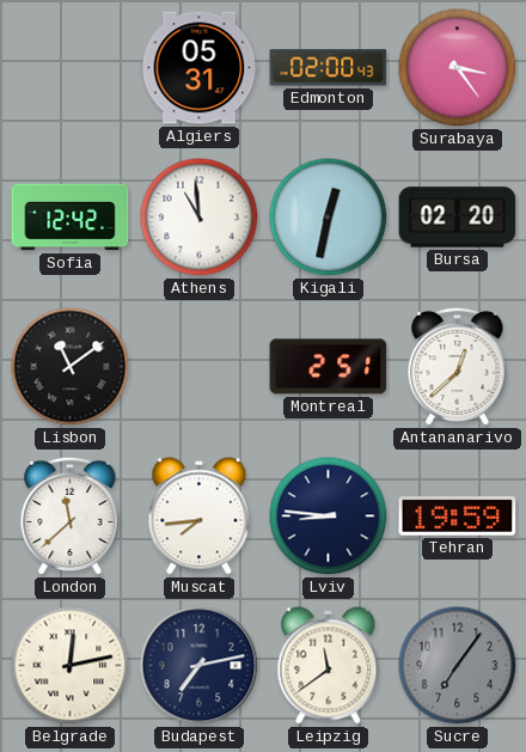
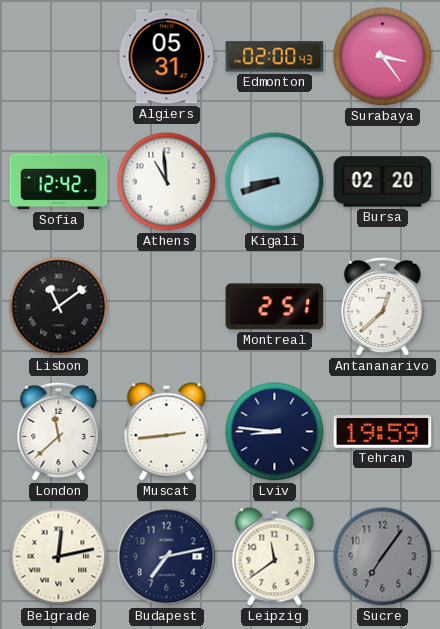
Kigali: 12:32 -> 8:42
Muscat: 7:44 -> 2:44
